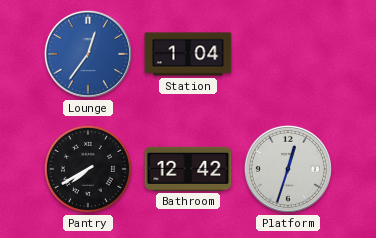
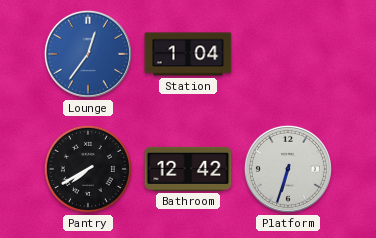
Platform: 12:33 -> 6:33
